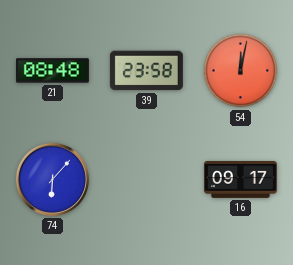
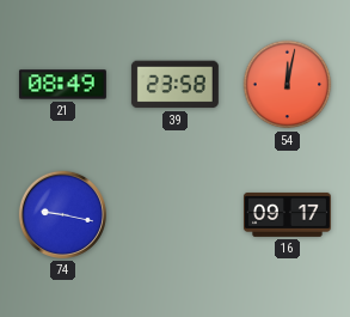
21: 08:48 -> 08:49
74: 6:07 -> 9:17
